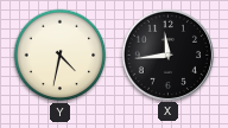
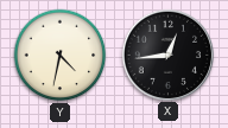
X: 11:44 -> 12:44
